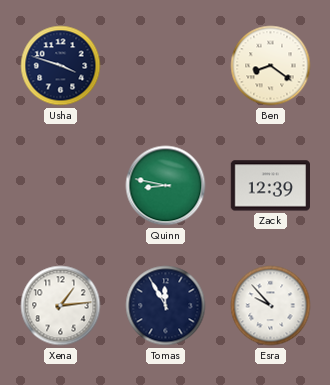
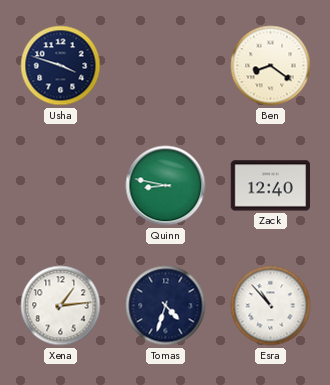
Zack: 12:39 -> 12:40
Tomas: 11:55 -> 4:33
Esra: 9:53 -> 10:53
